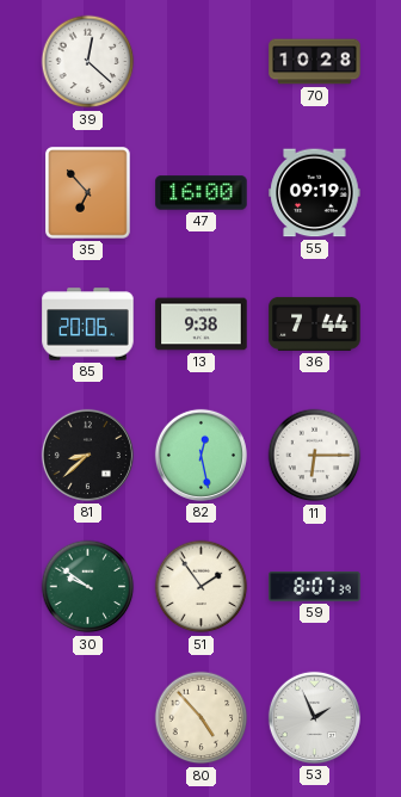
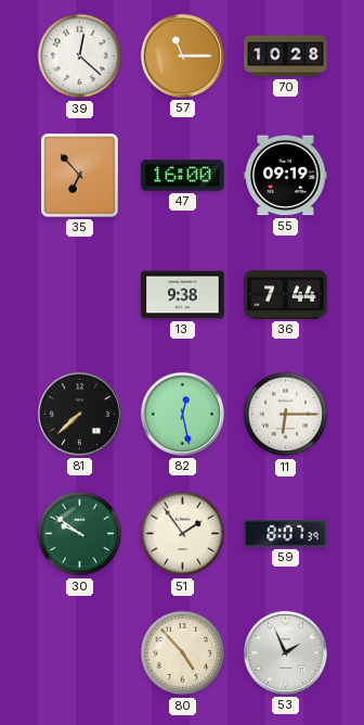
57: none -> 11:15
85: 20:06 -> none
81: 8:38 -> 7:38
